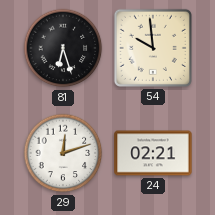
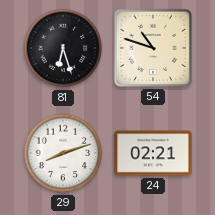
54: 9:59 -> 10:48
29: 12:12 -> 8:12
